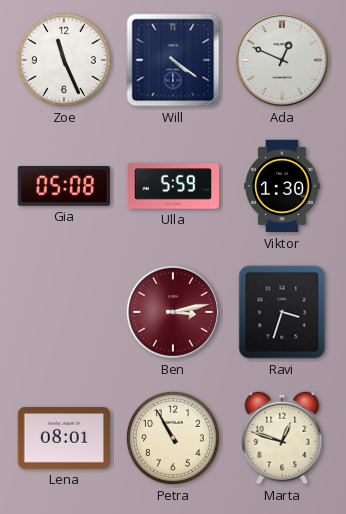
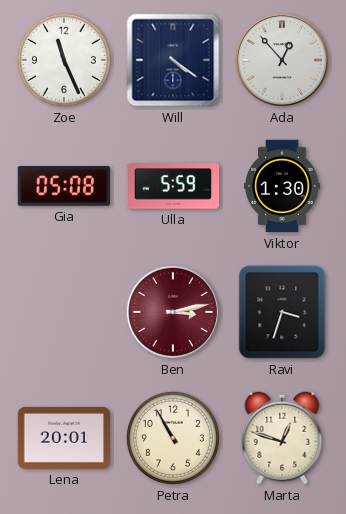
Ada: 12:49 -> 12:53
Lena: 08:01 -> 20:01
